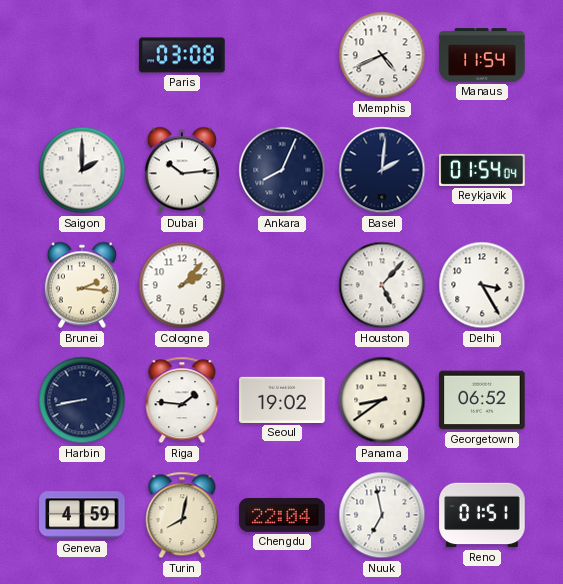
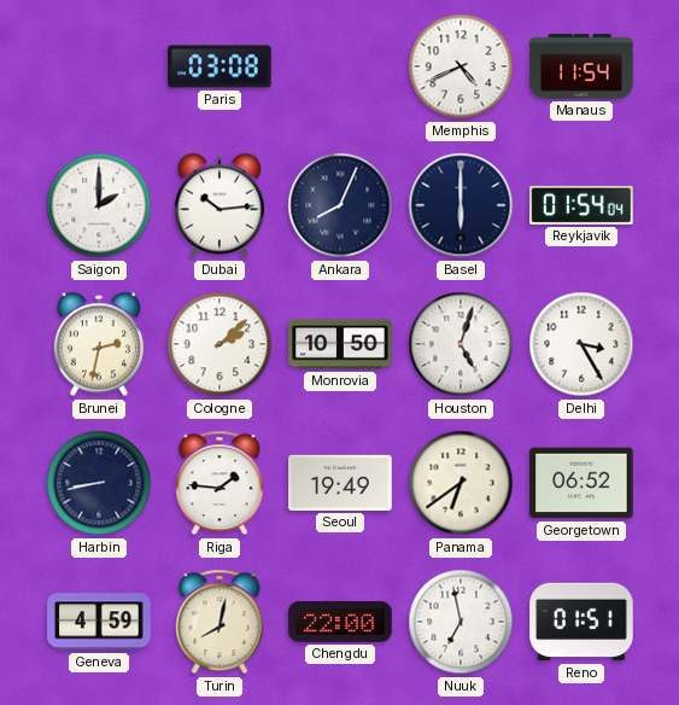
Basel: 2:01 -> 6:00
Brunei: 2:16 -> 2:32
Cologne: 2:07 -> 2:08
Monrovia: none -> 10:50
Houston: 5:07 -> 5:03
Seoul: 19:02 -> 19:49
Panama: 8:39 -> 6:39
Chengdu: 22:04 -> 22:00
